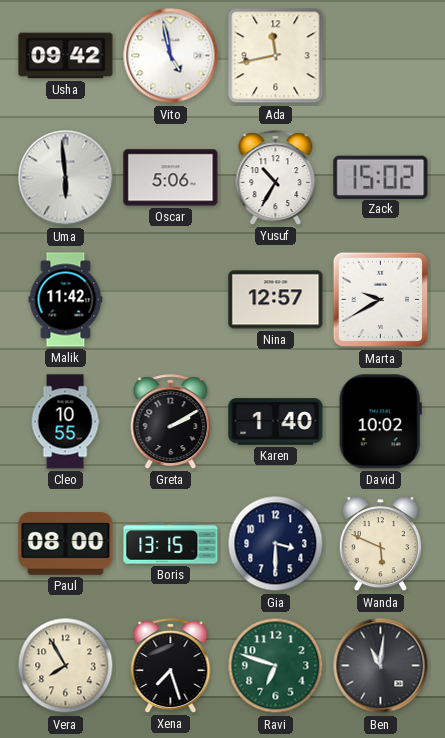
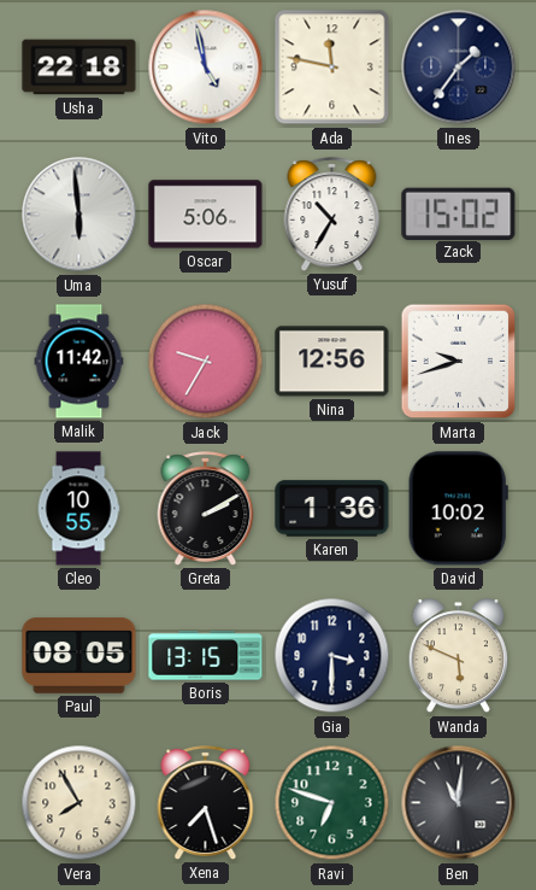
Usha: 09:42 -> 22:18
Ada: 11:43 -> 11:47
Ines: none -> 1:36
Jack: none -> 9:35
Nina: 12:57 -> 12:56
Marta: 9:40 -> 9:42
Karen: 1:40 -> 1:36
Paul: 08:00 -> 08:05
